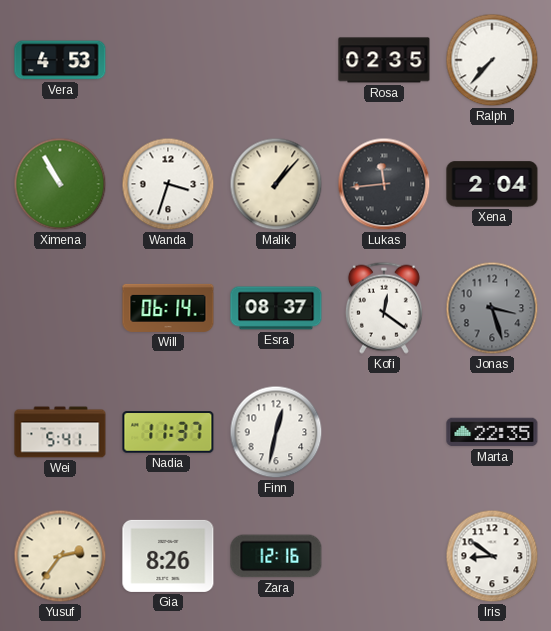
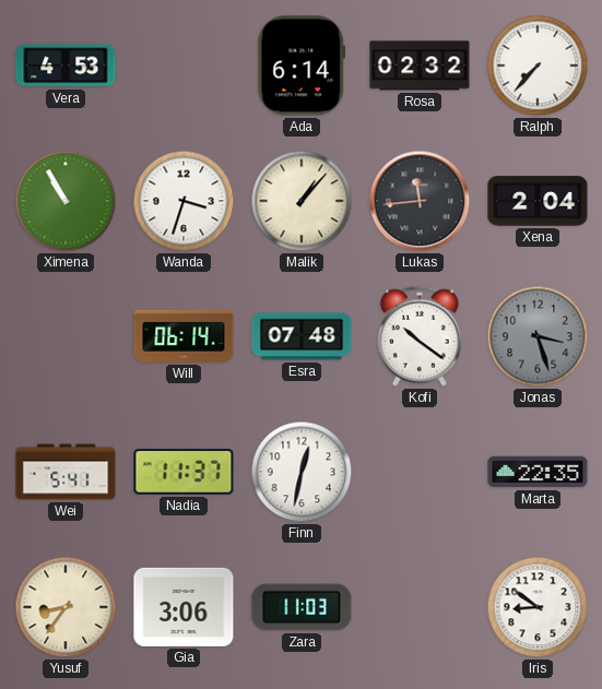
Ada: none -> 6:14
Rosa: 02:35 -> 02:32
Esra: 08:37 -> 07:48
Kofi: 12:21 -> 10:21
Yusuf: 2:36 -> 8:36
Gia: 8:26 -> 3:06
Zara: 12:16 -> 11:03
